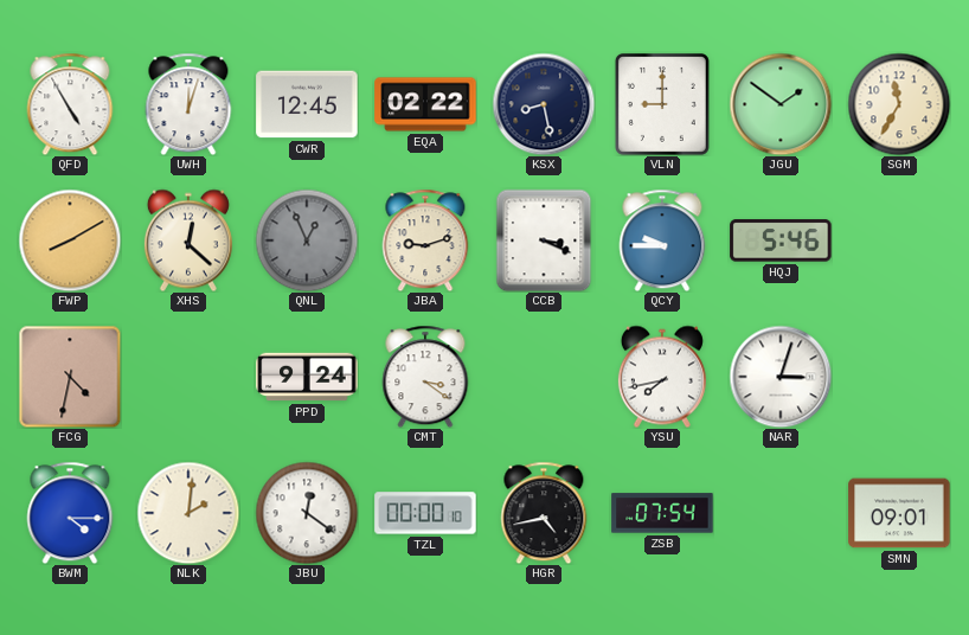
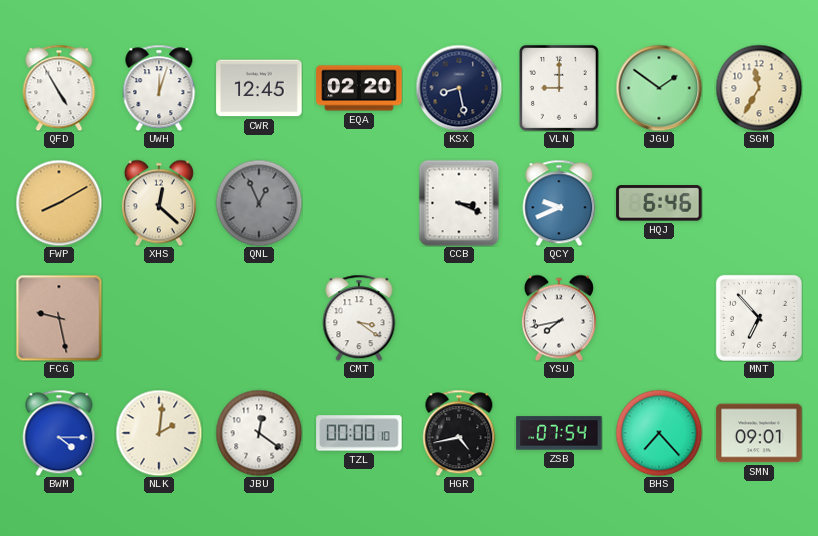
EQA: 02:22 -> 02:20
JBA: 9:12 -> none
QCY: 9:45 -> 9:41
HQJ: 5:46 -> 6:46
FCG: 4:32 -> 9:28
PPD: 9:24 -> none
NAR: 3:03 -> none
MNT: none -> 6:53
BHS: none -> 7:23
